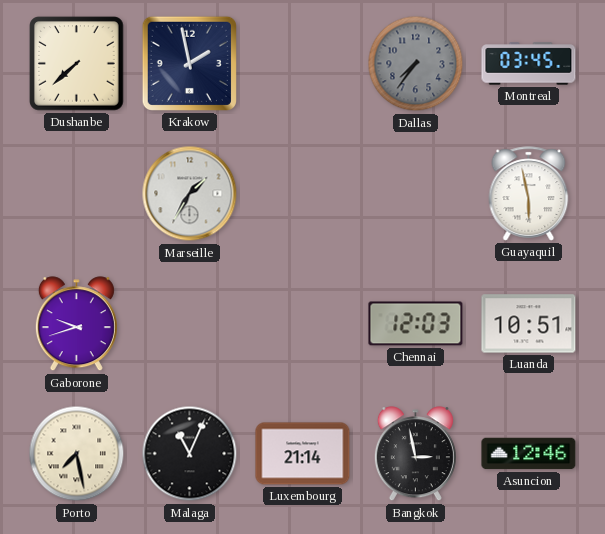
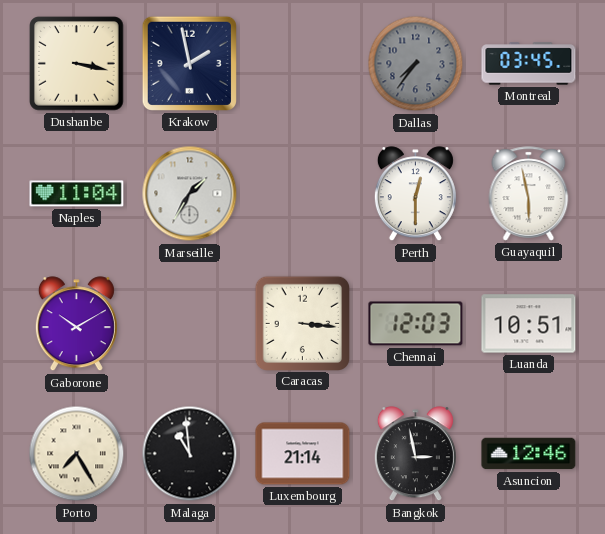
Dushanbe: 7:38 -> 3:17
Naples: none -> 11:04
Perth: none -> 12:30
Gaborone: 9:42 -> 10:10
Caracas: none -> 3:16
Porto: 7:28 -> 7:25
Malaga: 11:04 -> 10:59
